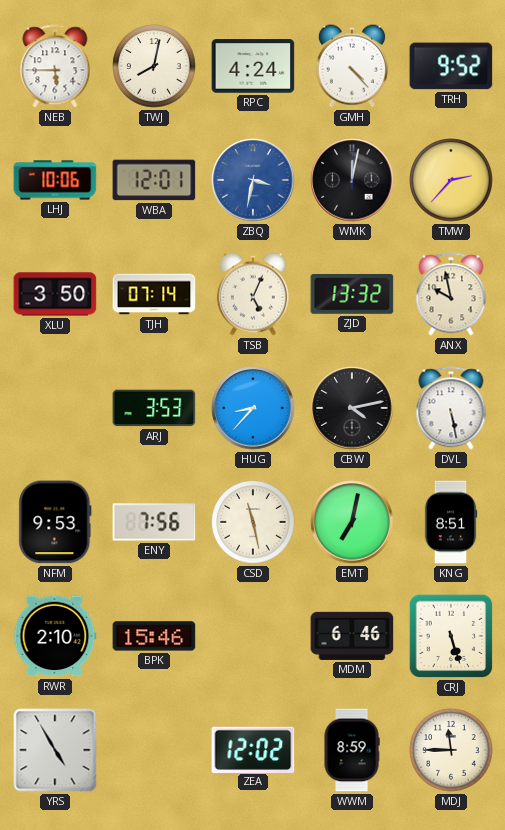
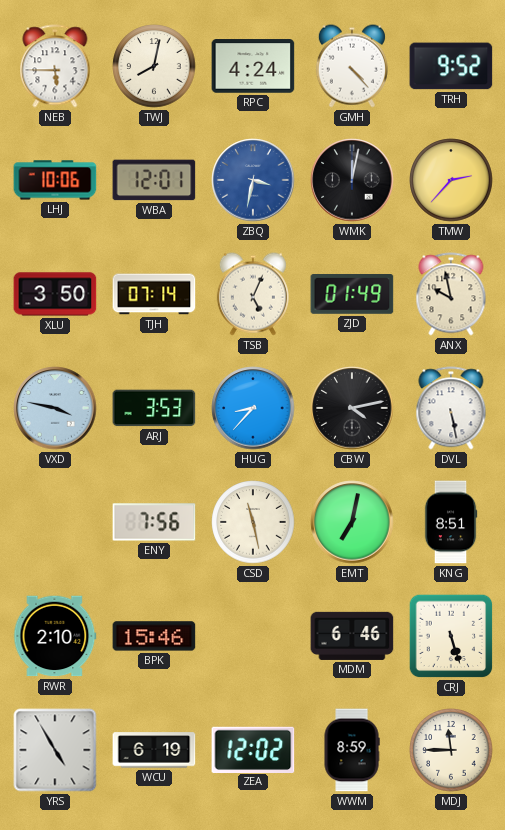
ZJD: 13:32 -> 01:49
VXD: none -> 3:47
NFM: 9:53 -> none
WCU: none -> 6:19
